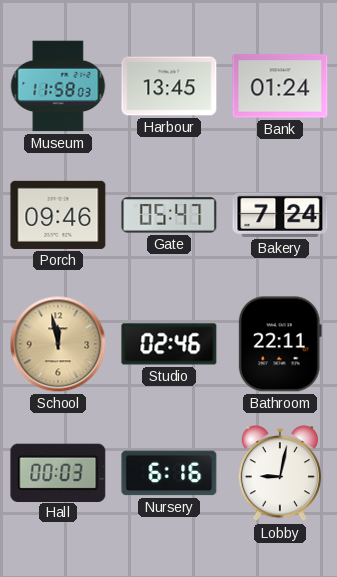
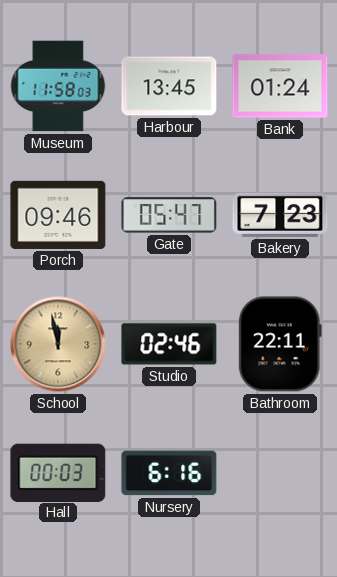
Bakery: 7:24 -> 7:23
Lobby: 9:02 -> none
